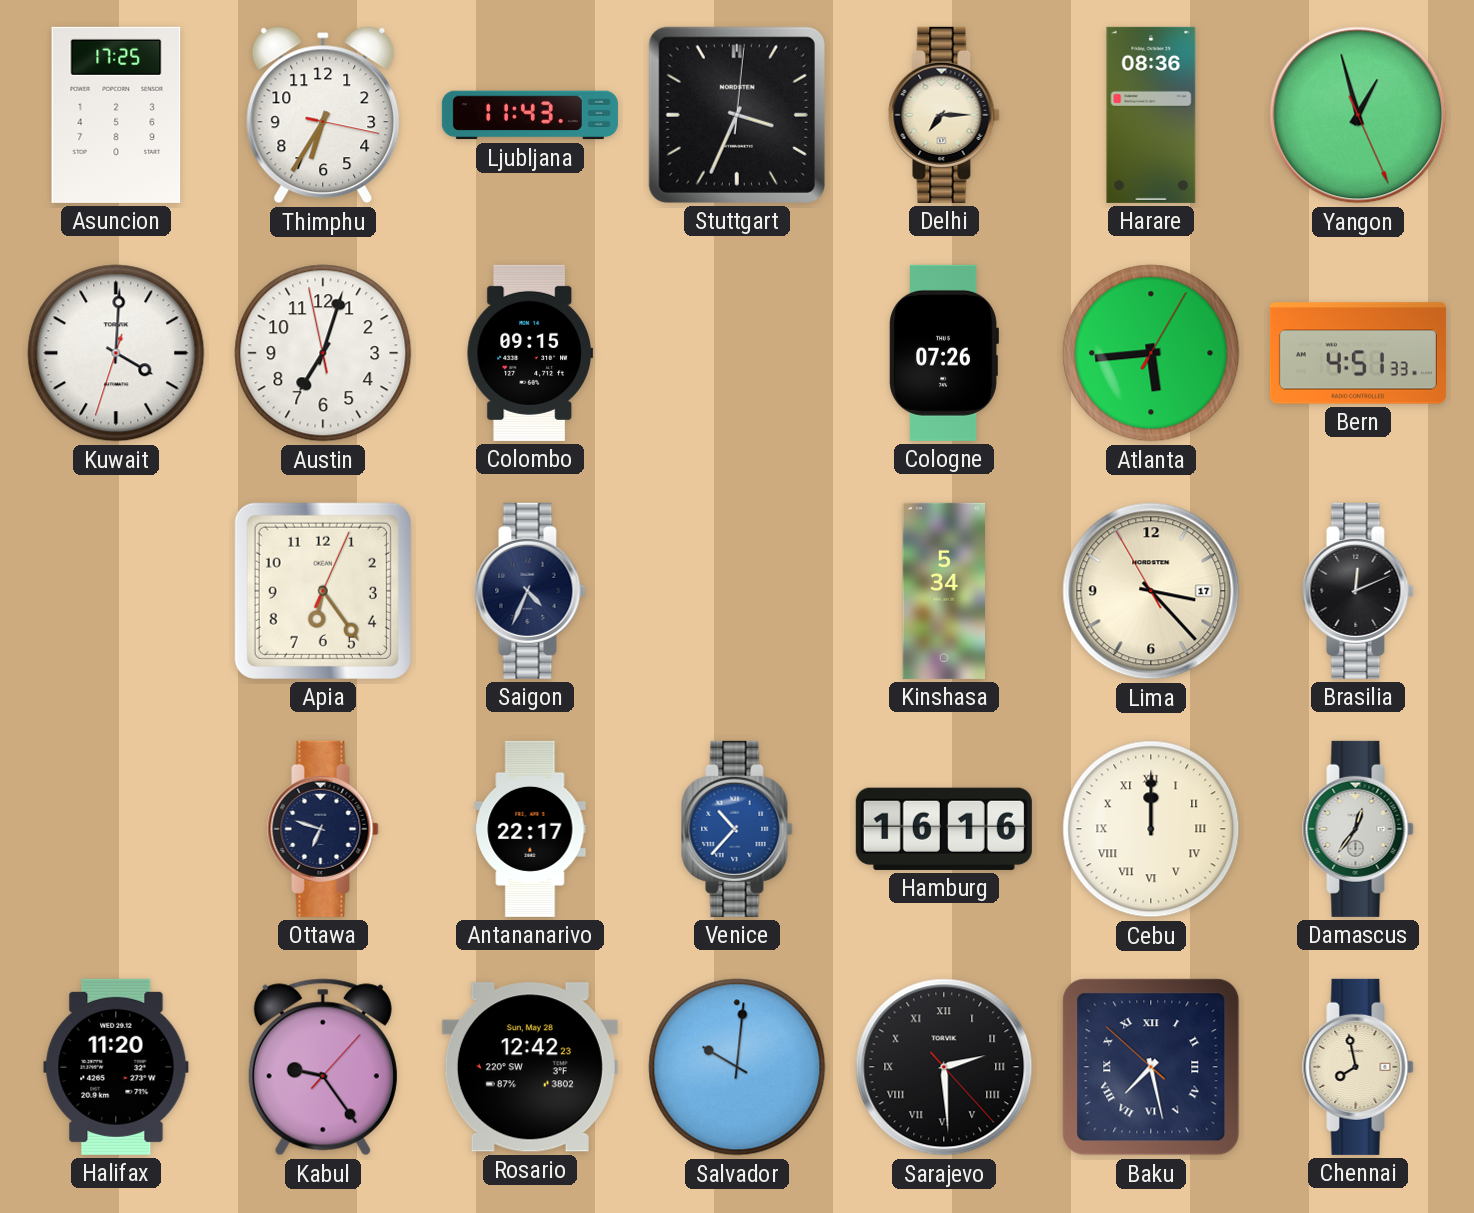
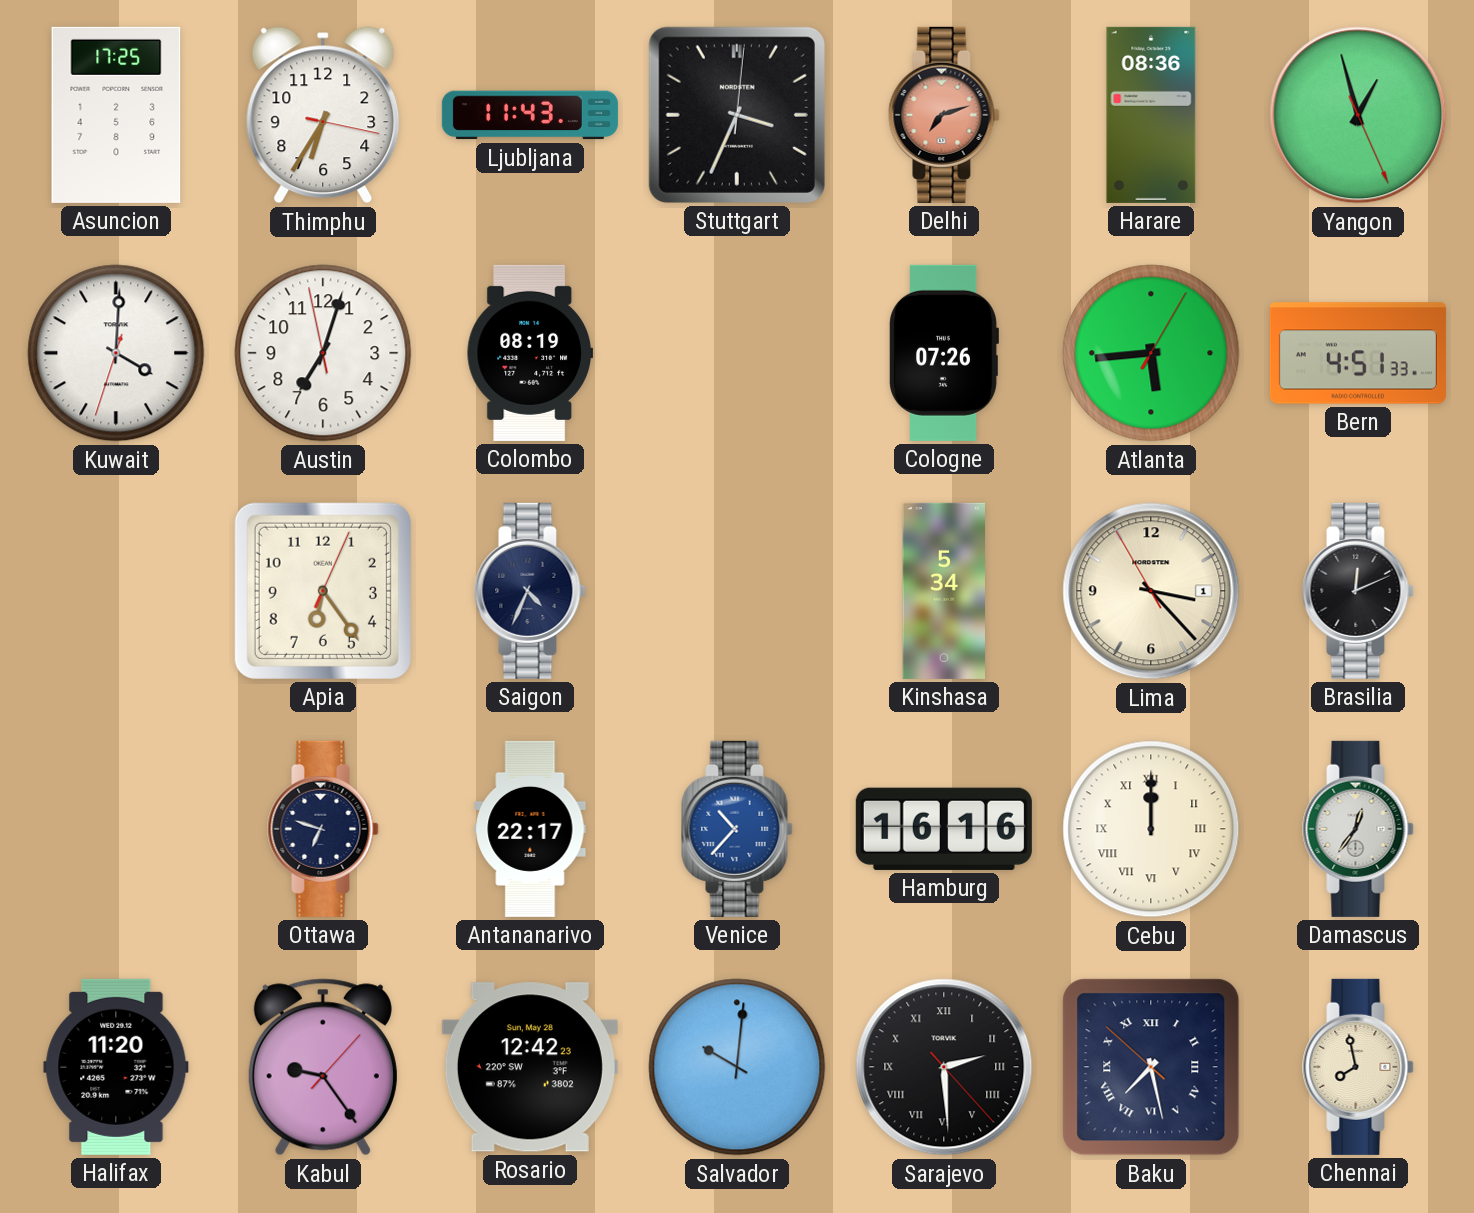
Delhi: 7:15 -> 7:12
Delhi dial: cream -> salmon
Colombo: 09:15 -> 08:19
Lima date: 17 -> 1
